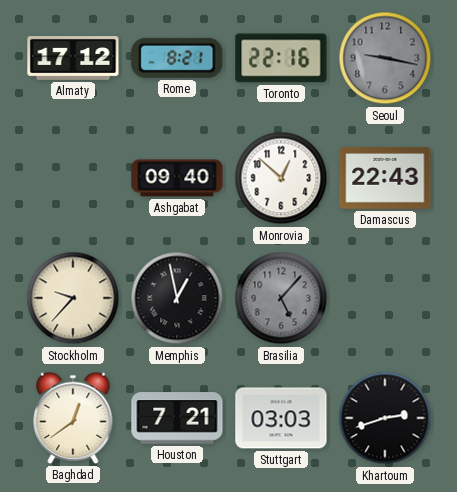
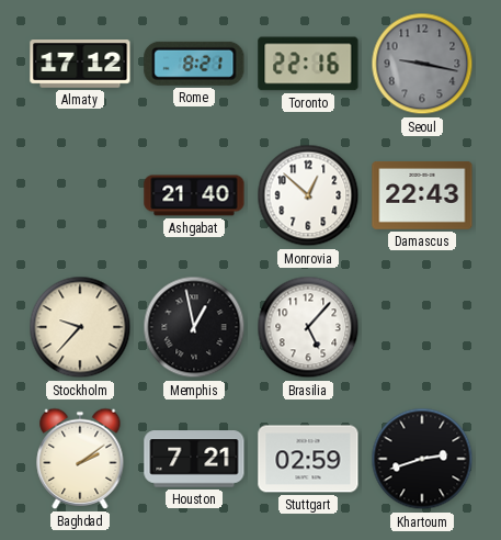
Ashgabat: 09:40 -> 21:40
Brasilia dial: grey -> white
Baghdad: 12:39 -> 2:09
Stuttgart: 03:03 -> 02:59
